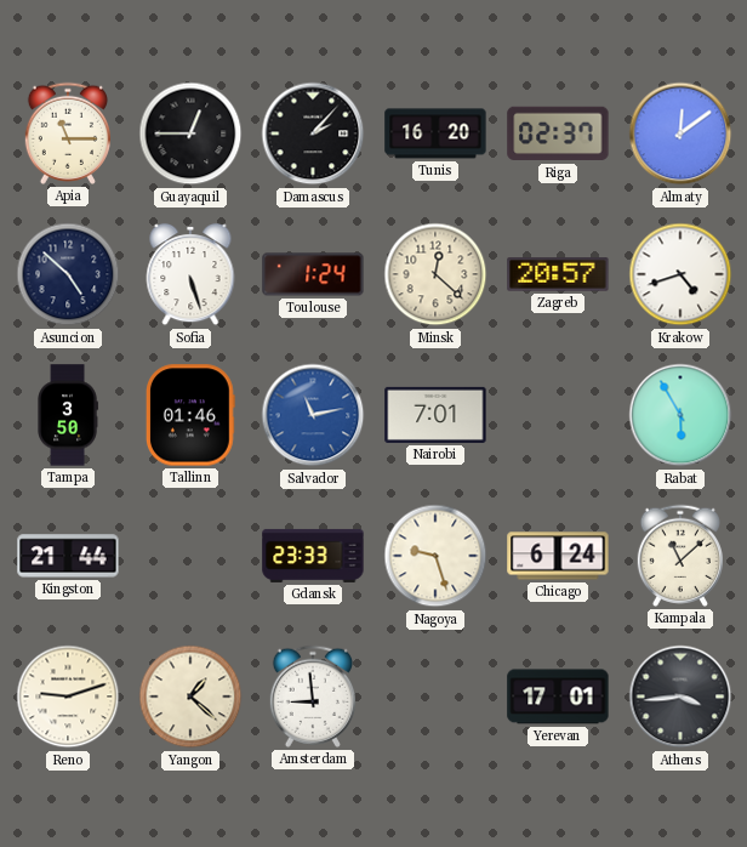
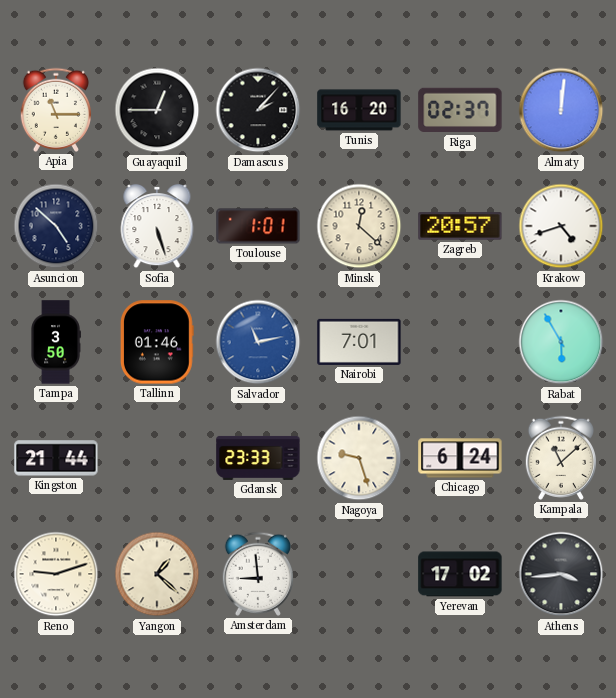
Almaty: 12:09 -> 12:01
Toulouse: 1:24 -> 1:01
Yerevan: 17:01 -> 17:02
